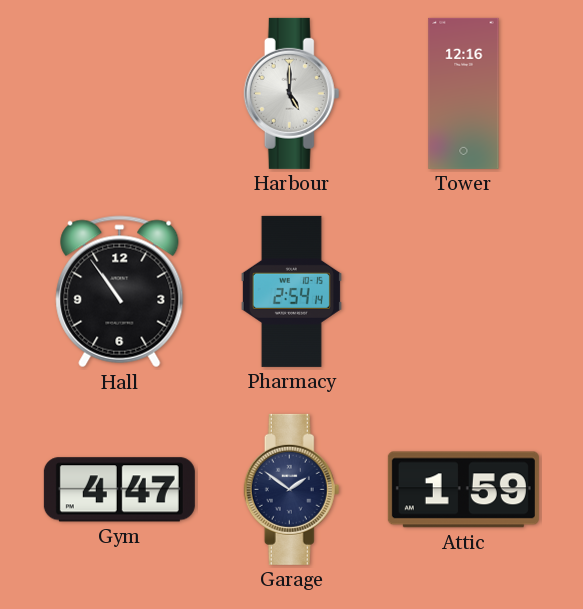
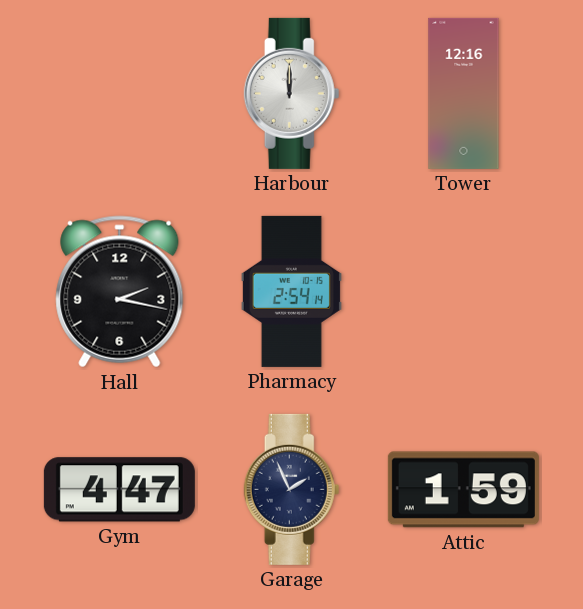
Harbour: 5:00 -> 12:00
Hall: 10:54 -> 2:17
Garage: 1:51 -> 1:56
